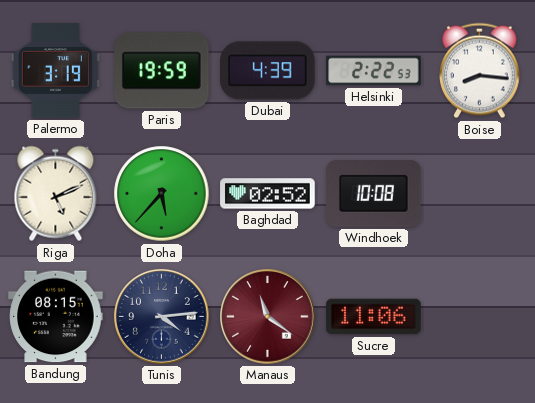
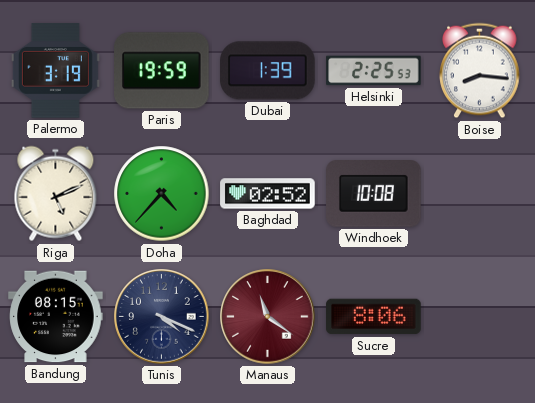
Dubai: 4:39 -> 1:39
Helsinki: 2:22 -> 2:25
Doha: 5:37 -> 4:37
Tunis: 4:14 -> 4:19
Sucre: 11:06 -> 8:06
